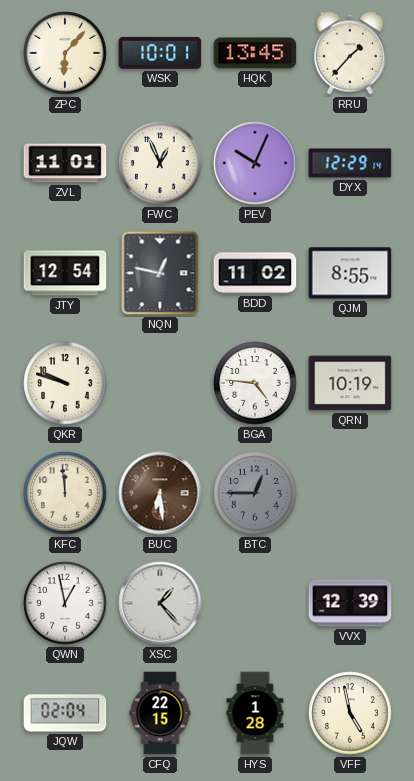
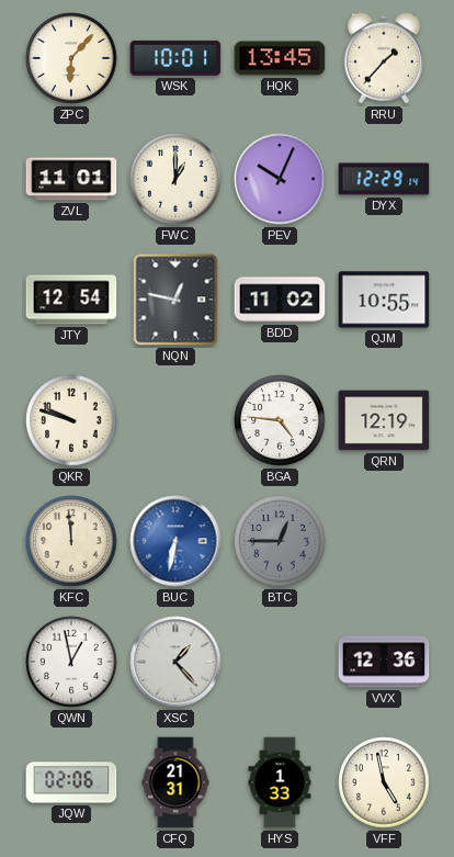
FWC: 12:56 -> 1:00
QJM: 8:55 -> 10:55
QRN: 10:19 -> 12:19
BUC: 6:29 -> 6:32
BUC dial: brown -> blue
VVX: 12:39 -> 12:36
JQW: 02:04 -> 02:06
CFQ: 22:15 -> 21:31
HYS: 1:28 -> 1:33
